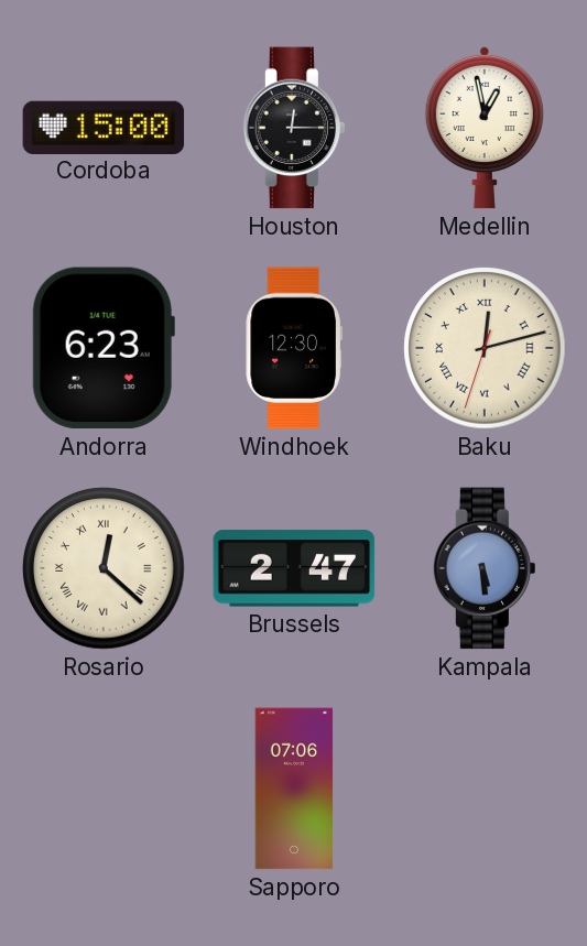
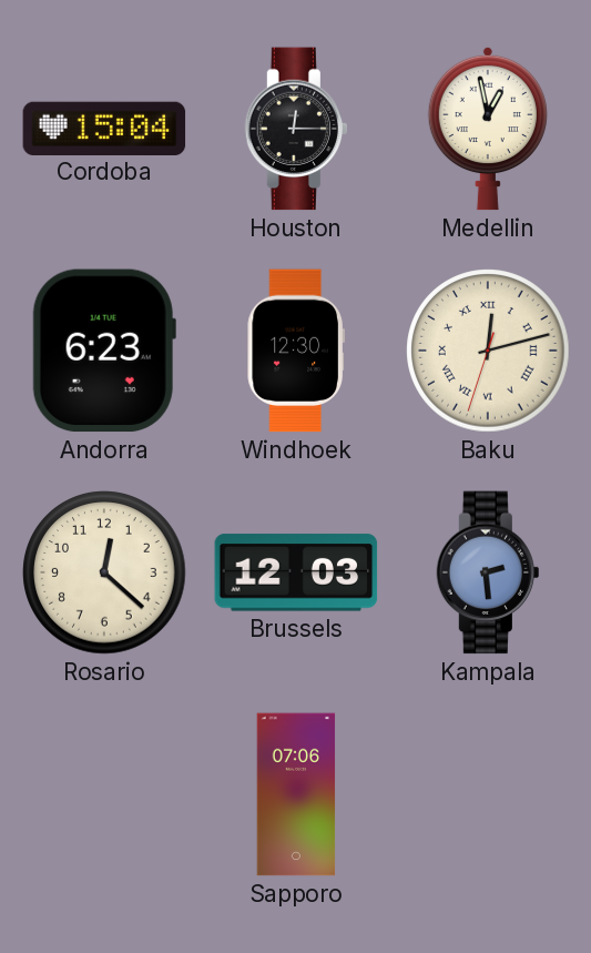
Cordoba: 15:00 -> 15:04
Rosario numerals: Roman -> Arabic
Brussels: 2:47 -> 12:03
Kampala: 5:29 -> 2:29
